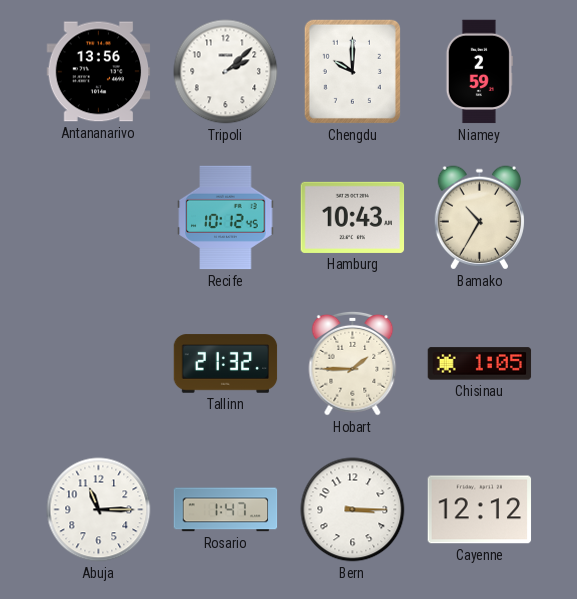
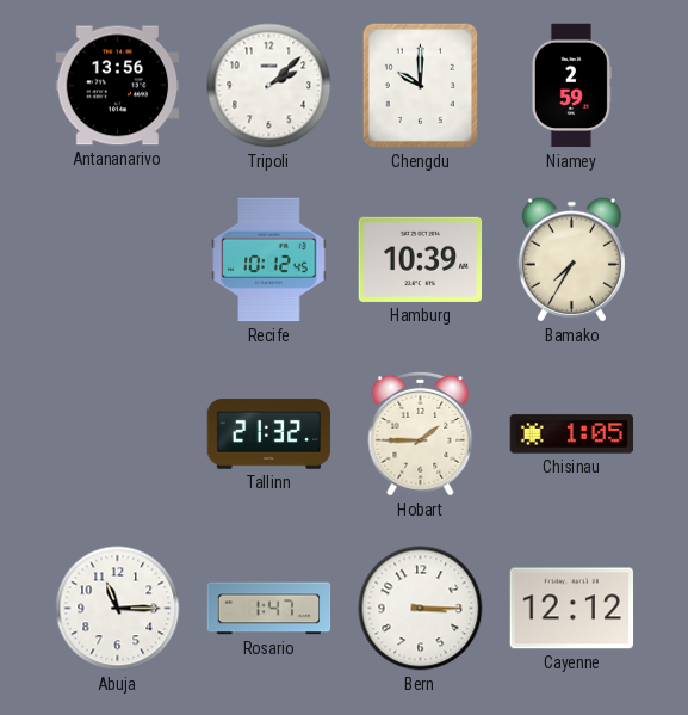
Hamburg: 10:43 -> 10:39
Bamako: 10:35 -> 7:35
